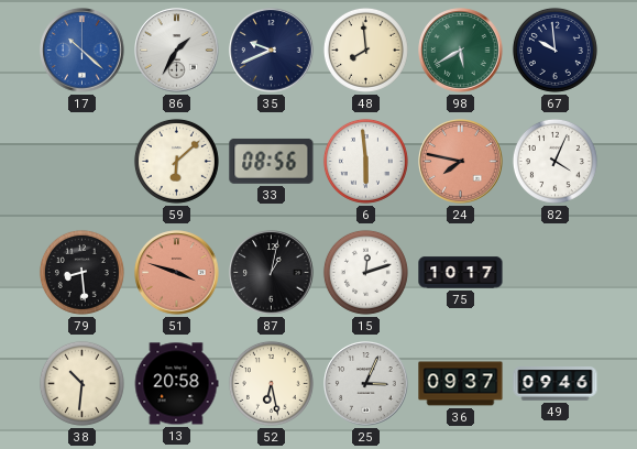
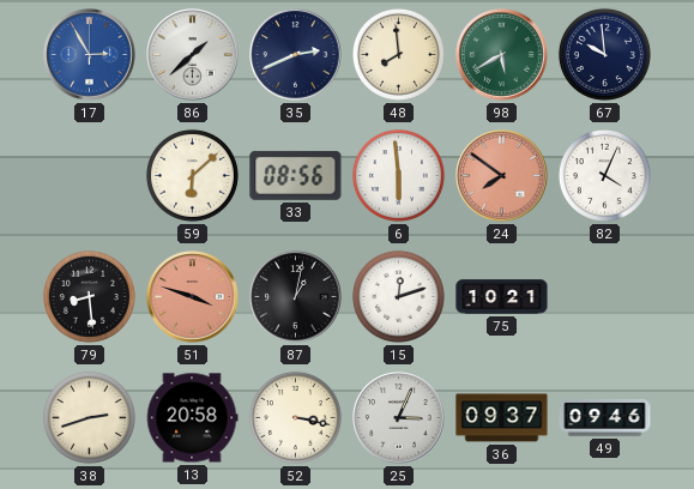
17: 10:22 -> 2:55
86: 1:35 -> 1:38
35: 9:41 -> 2:41
24: 7:47 -> 7:51
75: 10:17 -> 10:21
38: 10:31 -> 2:42
52: 6:28 -> 3:17
